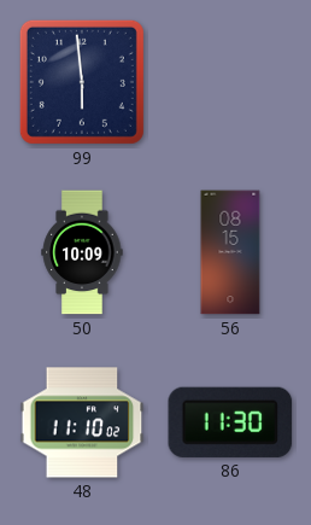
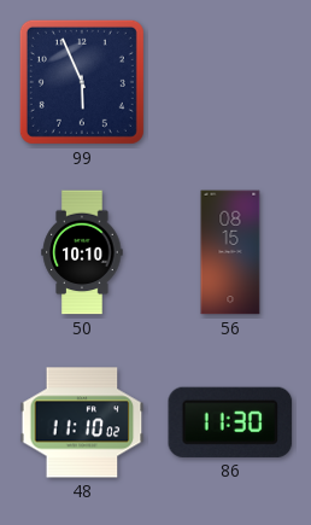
99: 5:59 -> 5:56
50: 10:09 -> 10:10
